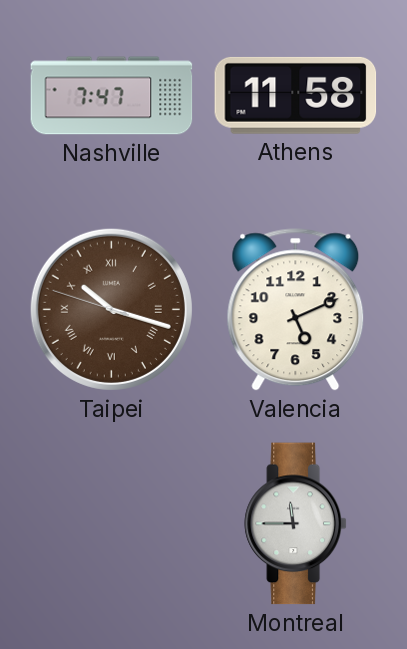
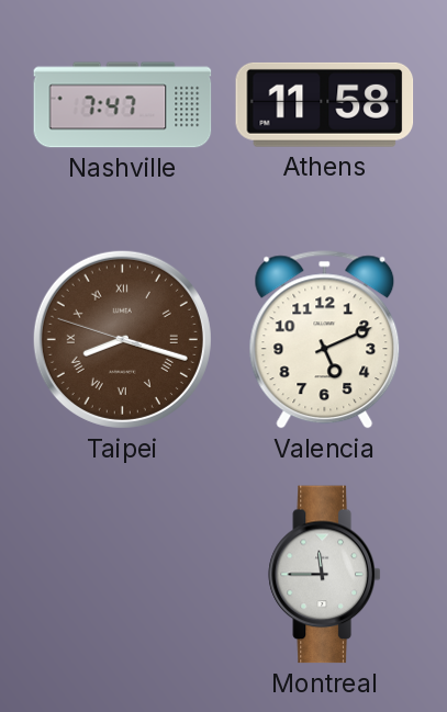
Taipei: 10:17 -> 8:17
